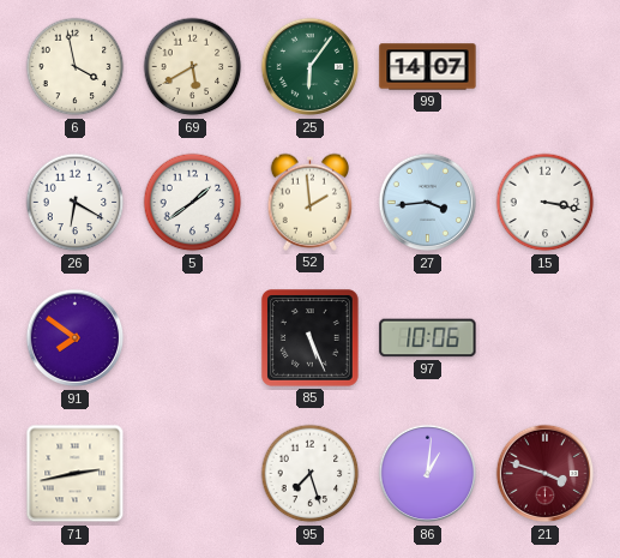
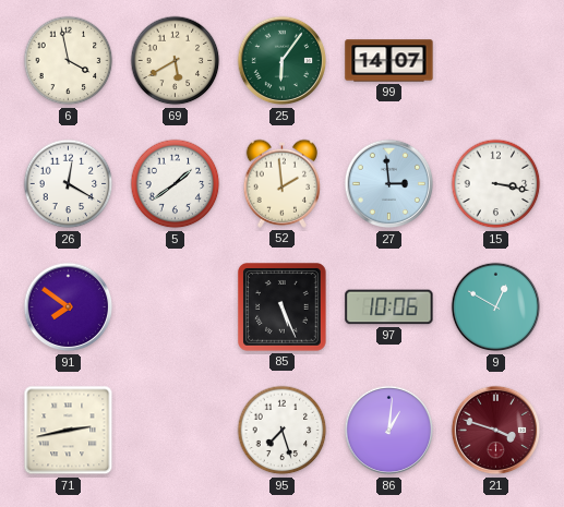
26: 6:20 -> 12:20
27: 3:44 -> 2:59
9: none -> 12:50
